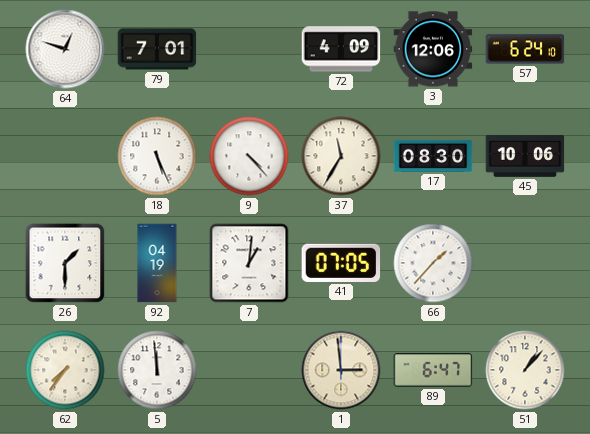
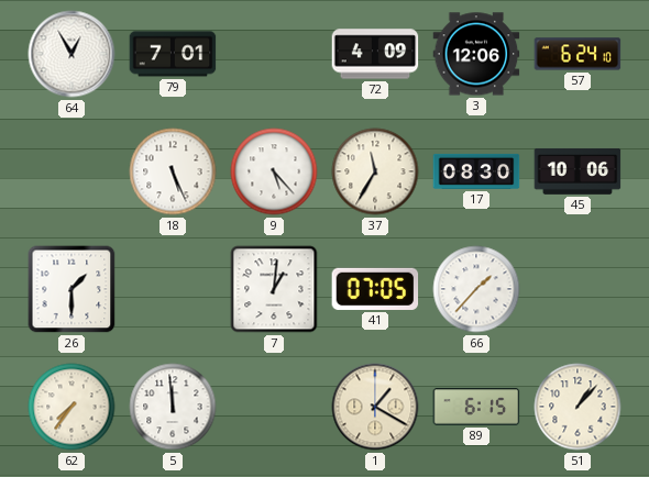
64: 12:48 -> 12:55
9: 4:23 -> 5:23
92: 04:19 -> none
1: 2:59 -> 1:20
89: 6:47 -> 6:15
